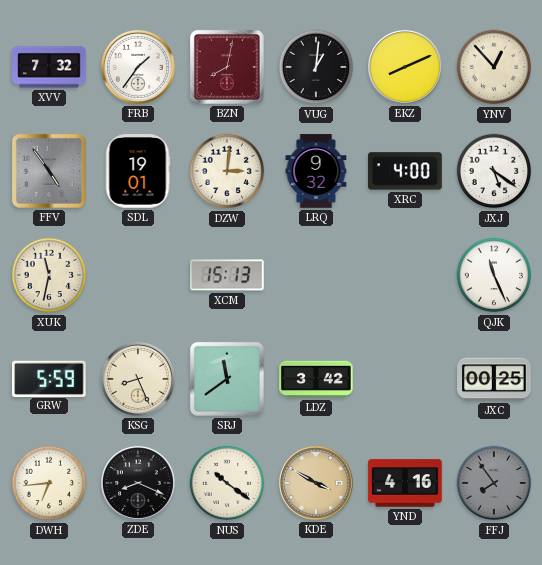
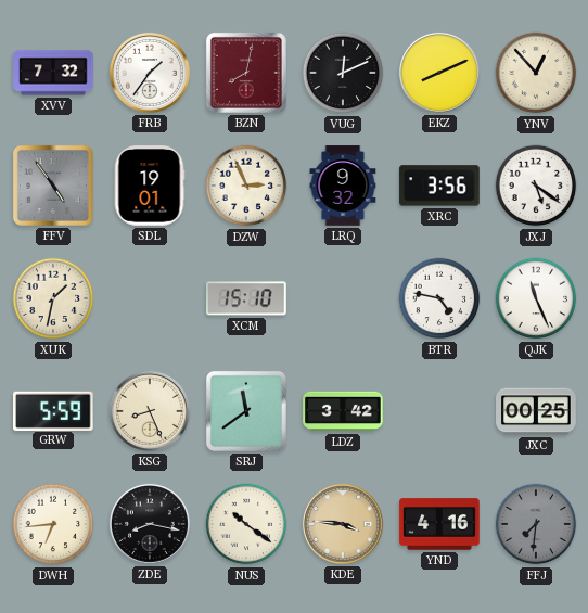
VUG: 1:01 -> 12:11
DZW: 3:01 -> 2:56
XRC: 4:00 -> 3:56
XUK: 11:32 -> 1:32
XCM: 15:13 -> 15:10
BTR: none -> 4:47
ZDE: 8:19 -> 8:17
KDE: 3:50 -> 3:46
FFJ: 7:54 -> 7:31
